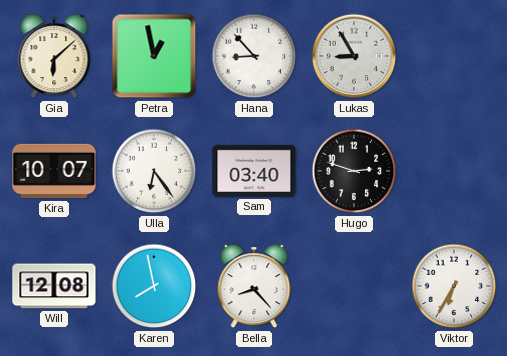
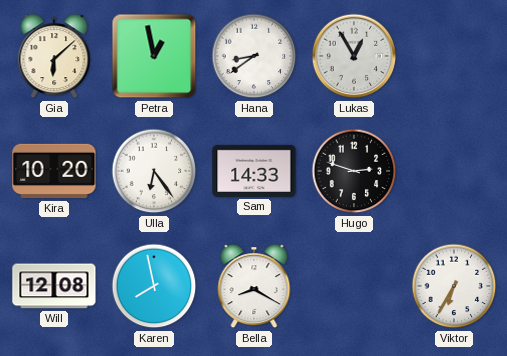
Hana: 8:53 -> 8:39
Lukas: 8:55 -> 12:55
Kira: 10:07 -> 10:20
Sam: 03:40 -> 14:33
Bella: 8:23 -> 8:20
